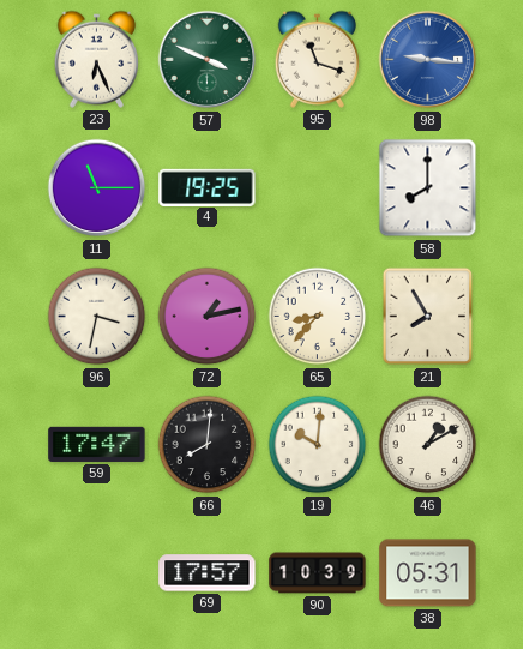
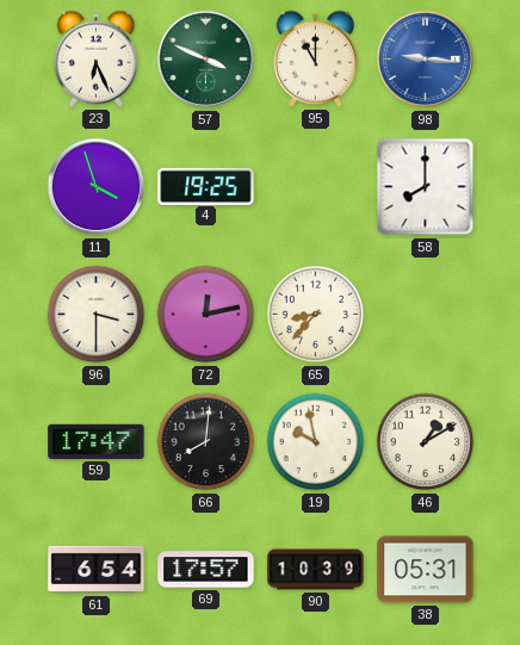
95: 11:18 -> 11:00
11: 11:15 -> 3:57
96: 3:32 -> 3:30
72: 1:13 -> 12:13
21: 7:55 -> none
19: 10:01 -> 9:58
61: none -> 6:54
